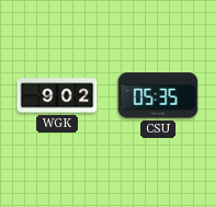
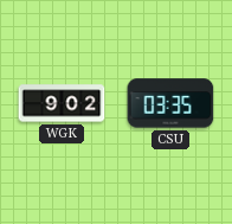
CSU: 05:35 -> 03:35
